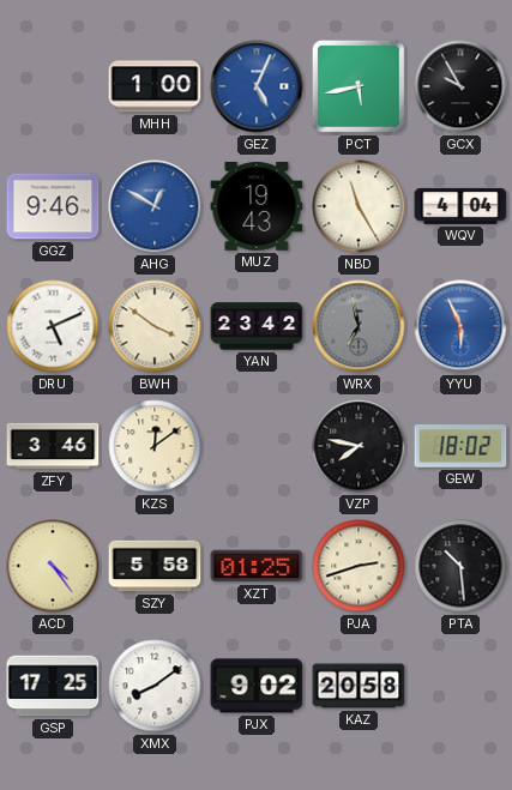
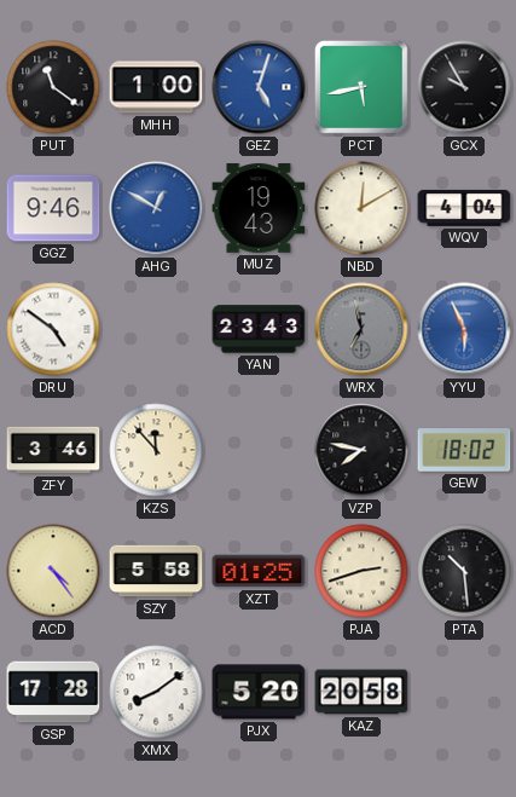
PUT: none -> 11:21
GEZ: 5:04 -> 5:03
NBD: 11:25 -> 12:10
DRU: 5:11 -> 4:51
BWH: 3:51 -> none
YAN: 23:42 -> 23:43
KZS: 12:09 -> 11:53
GSP: 17:25 -> 17:28
PJX: 9:02 -> 5:20
